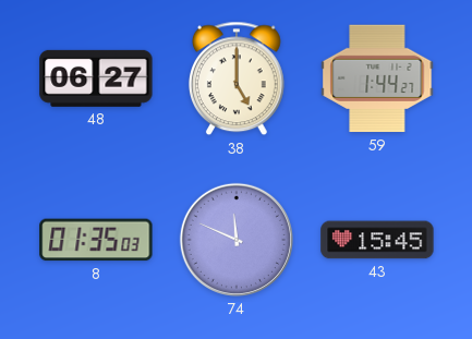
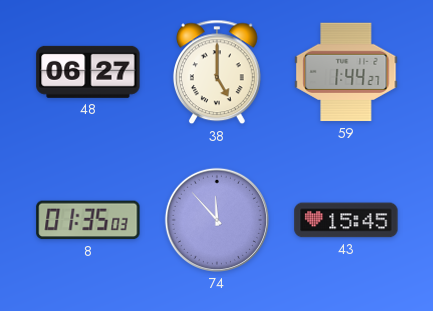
74: 11:49 -> 11:53
